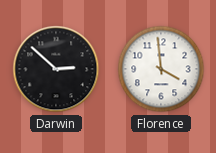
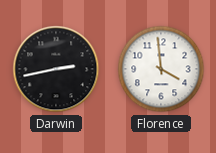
Darwin: 2:52 -> 2:43
